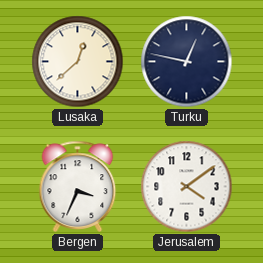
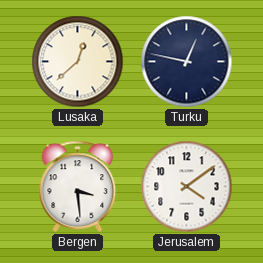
Bergen: 3:34 -> 3:29
